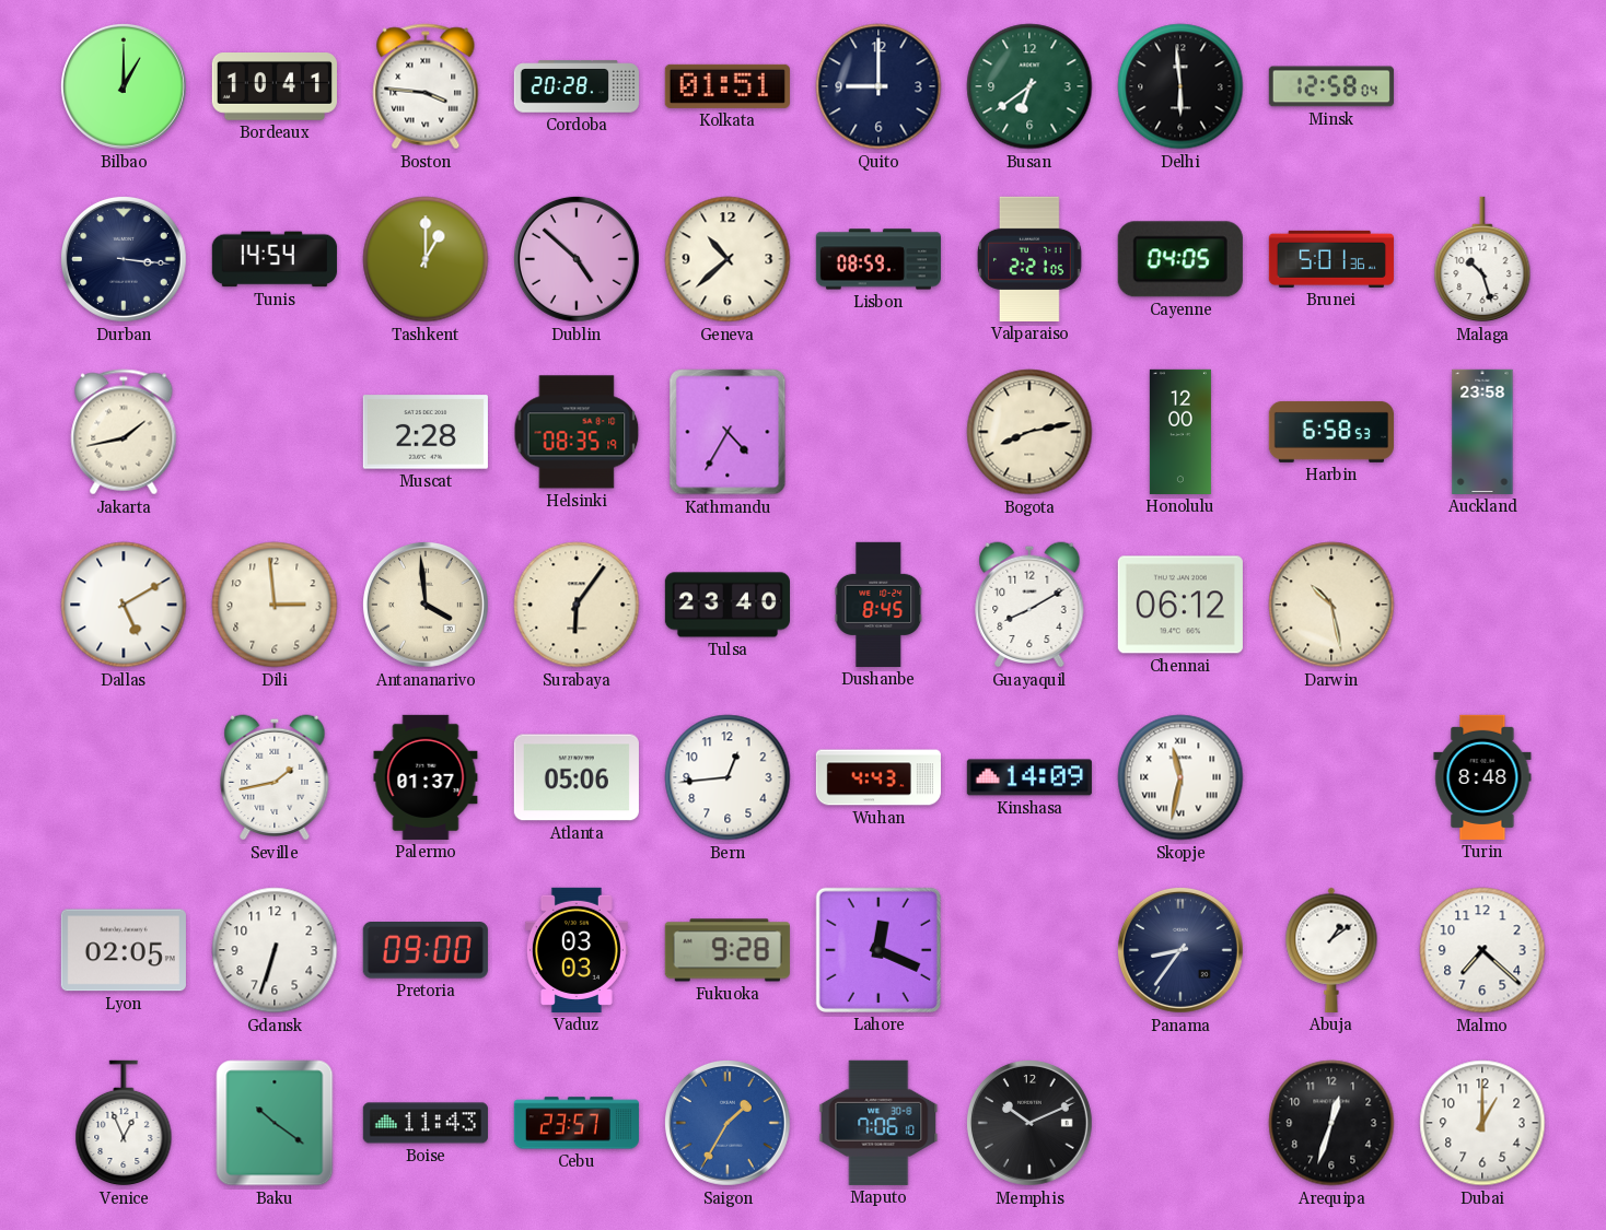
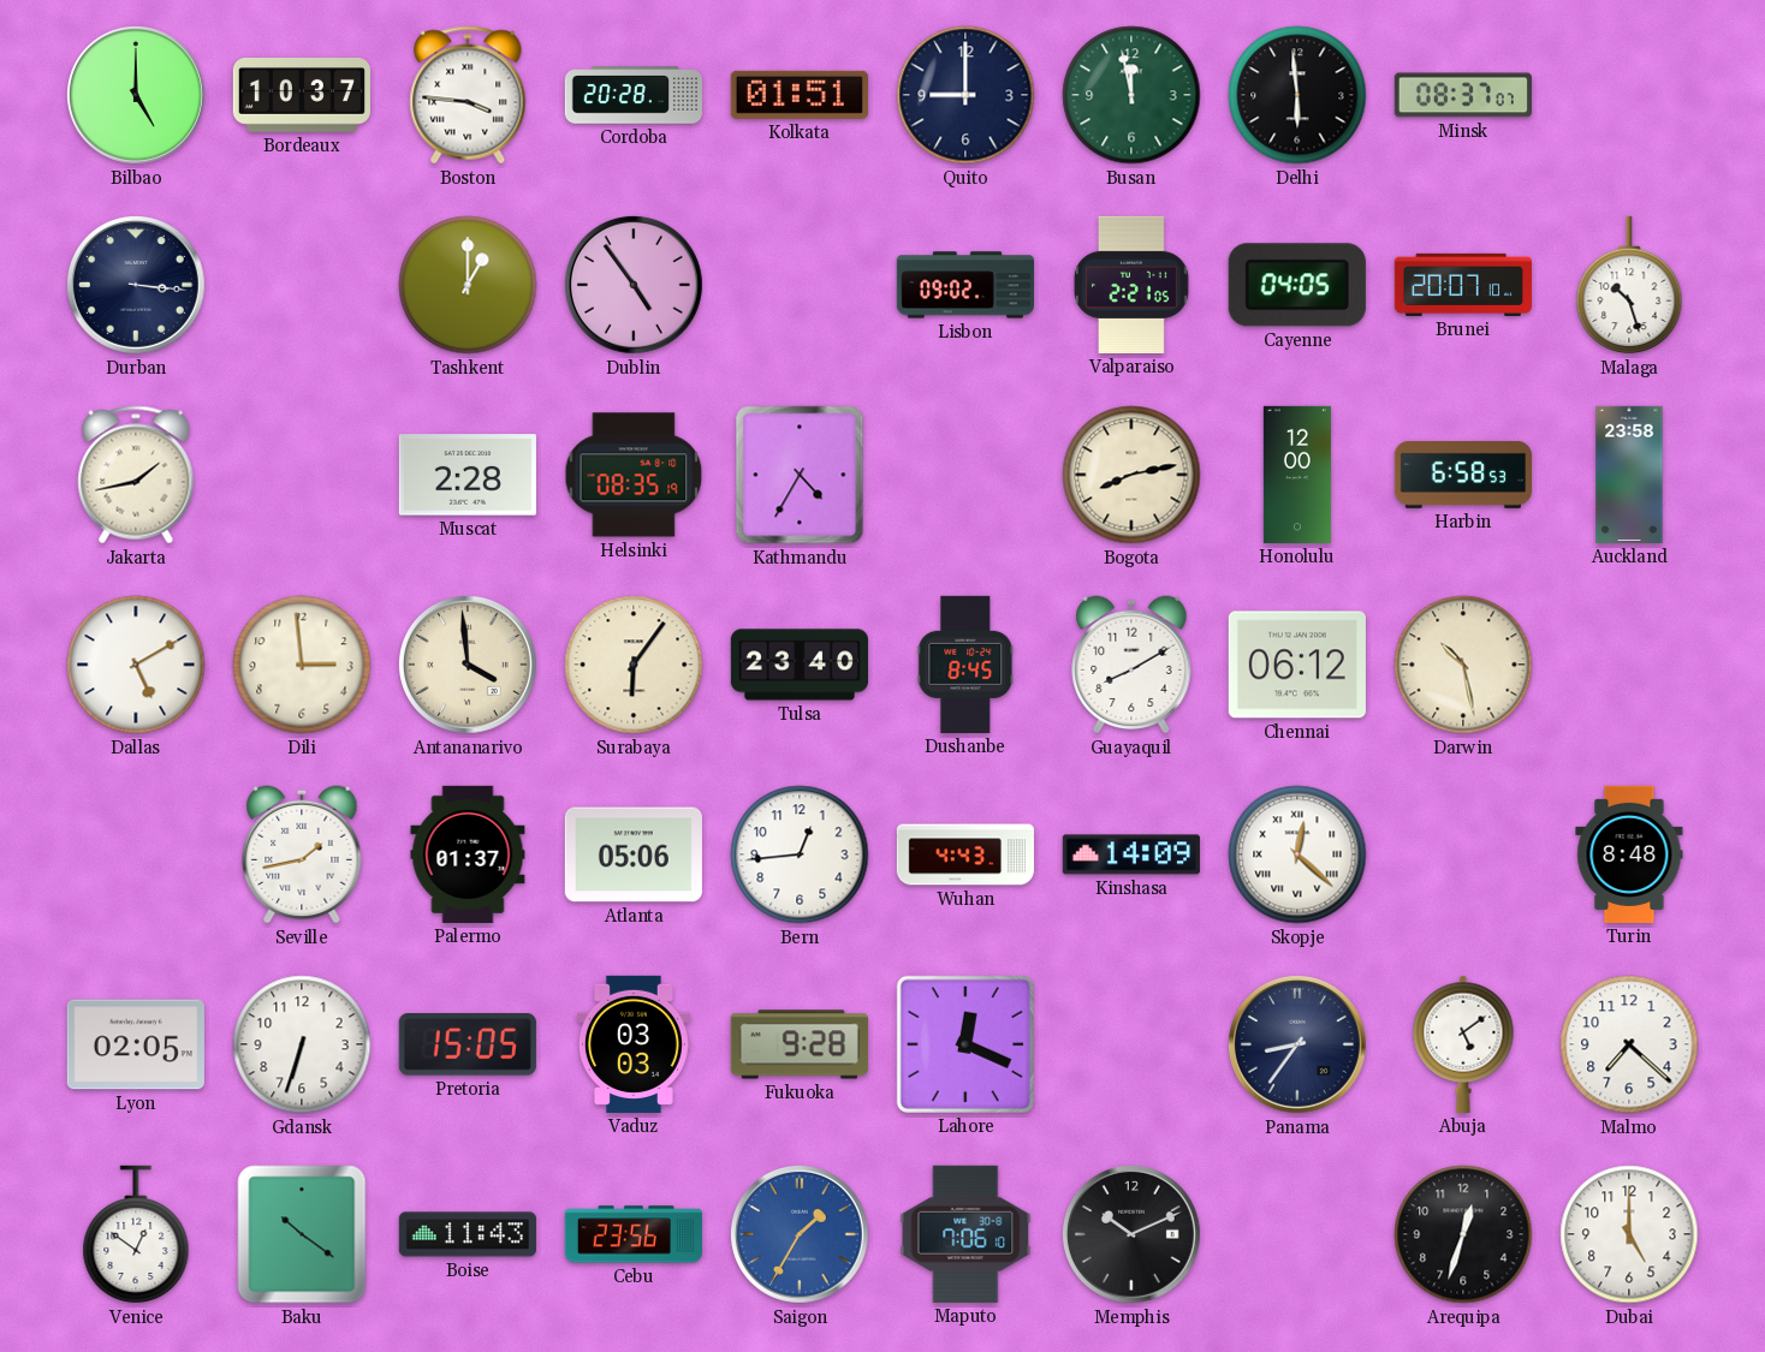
Bilbao: 1:00 -> 5:00
Bordeaux: 10:41 -> 10:37
Busan: 6:39 -> 11:58
Minsk: 12:58 -> 08:37
Tunis: 14:54 -> none
Dublin: 4:52 -> 4:54
Geneva: 10:38 -> none
Lisbon: 08:59 -> 09:02
Brunei: 5:01 -> 20:07
Skopje: 11:32 -> 12:22
Pretoria: 09:00 -> 15:05
Abuja: 1:09 -> 5:09
Venice: 12:56 -> 12:51
Cebu: 23:57 -> 23:56
Dubai: 1:00 -> 5:00
